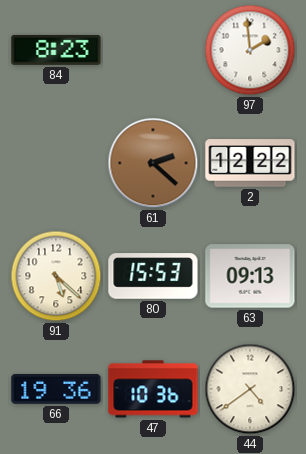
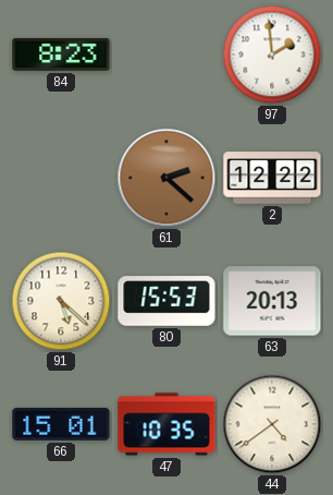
63: 09:13 -> 20:13
66: 19:36 -> 15:01
47: 10:36 -> 10:35
